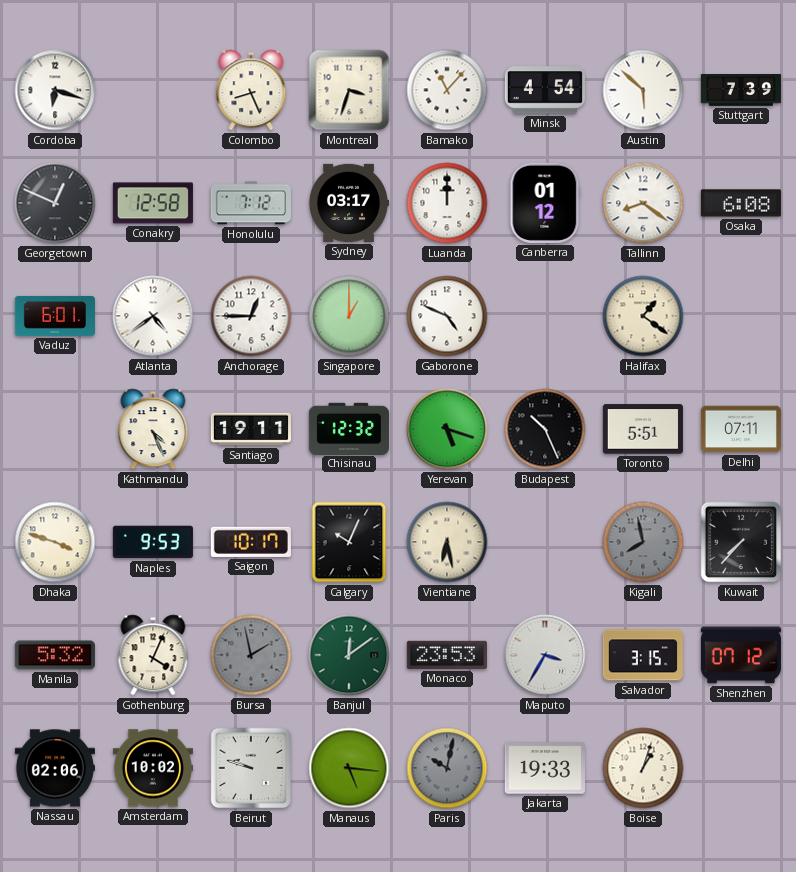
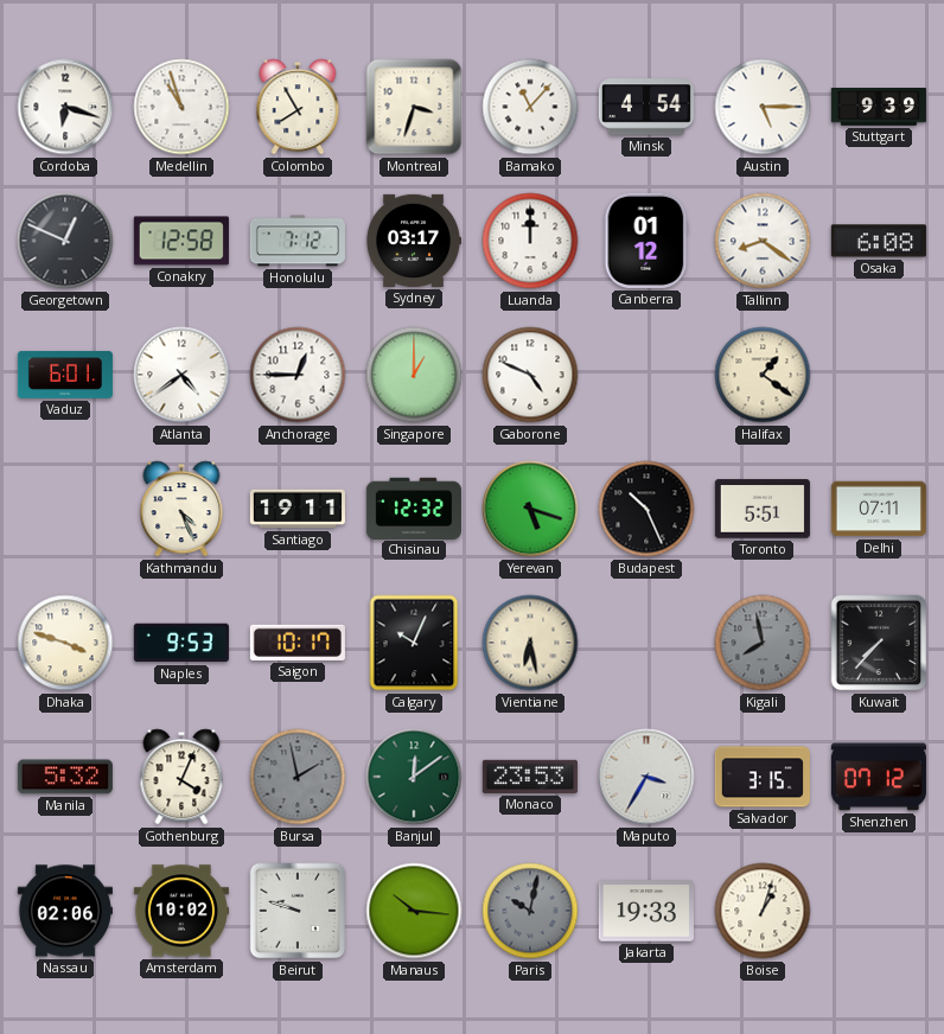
Medellin: none -> 10:57
Colombo: 8:26 -> 7:55
Austin: 5:52 -> 5:15
Stuttgart: 7:39 -> 9:39
Manaus: 5:16 -> 10:16
